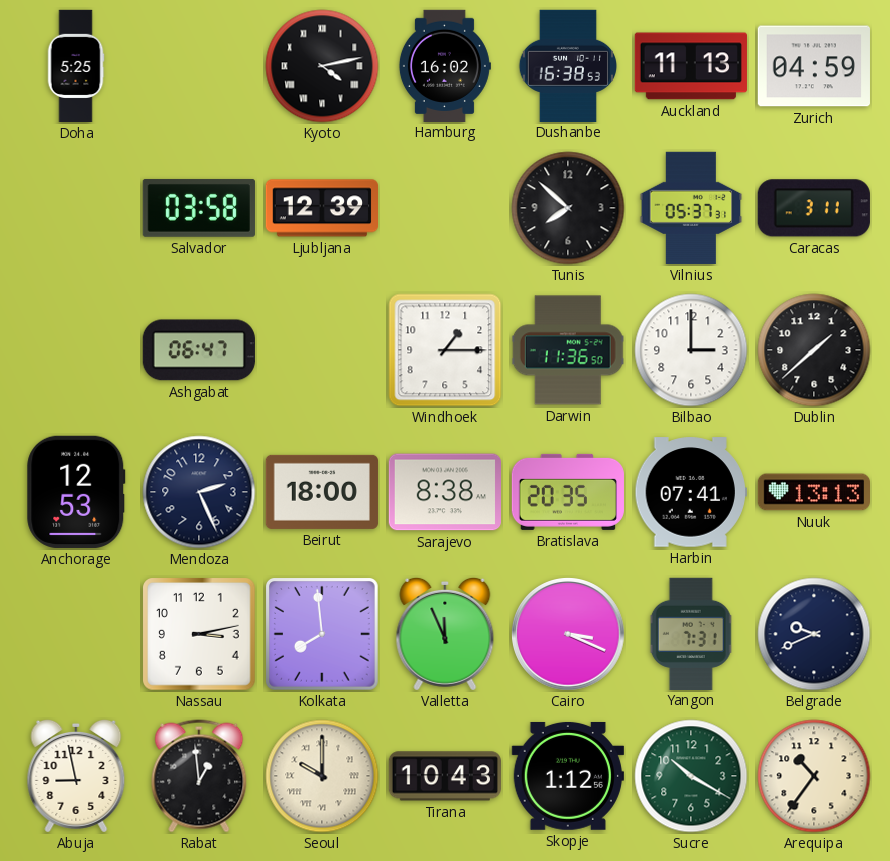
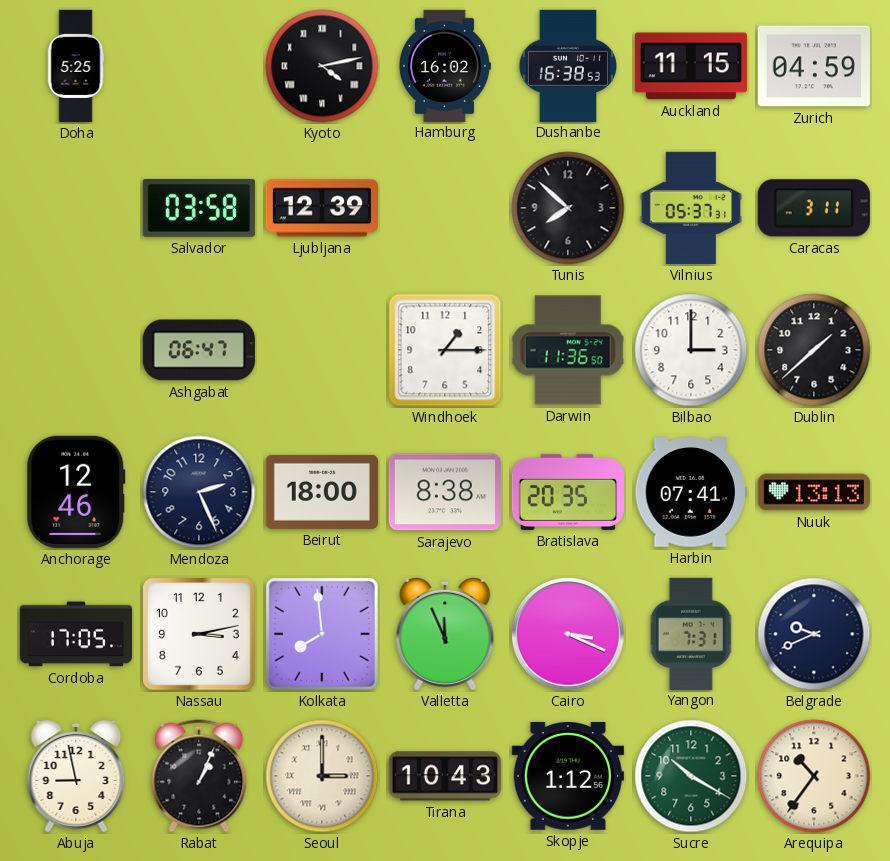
Auckland: 11:13 -> 11:15
Anchorage: 12:53 -> 12:46
Cordoba: none -> 17:05
Rabat: 12:59 -> 1:04
Seoul: 10:00 -> 3:00
